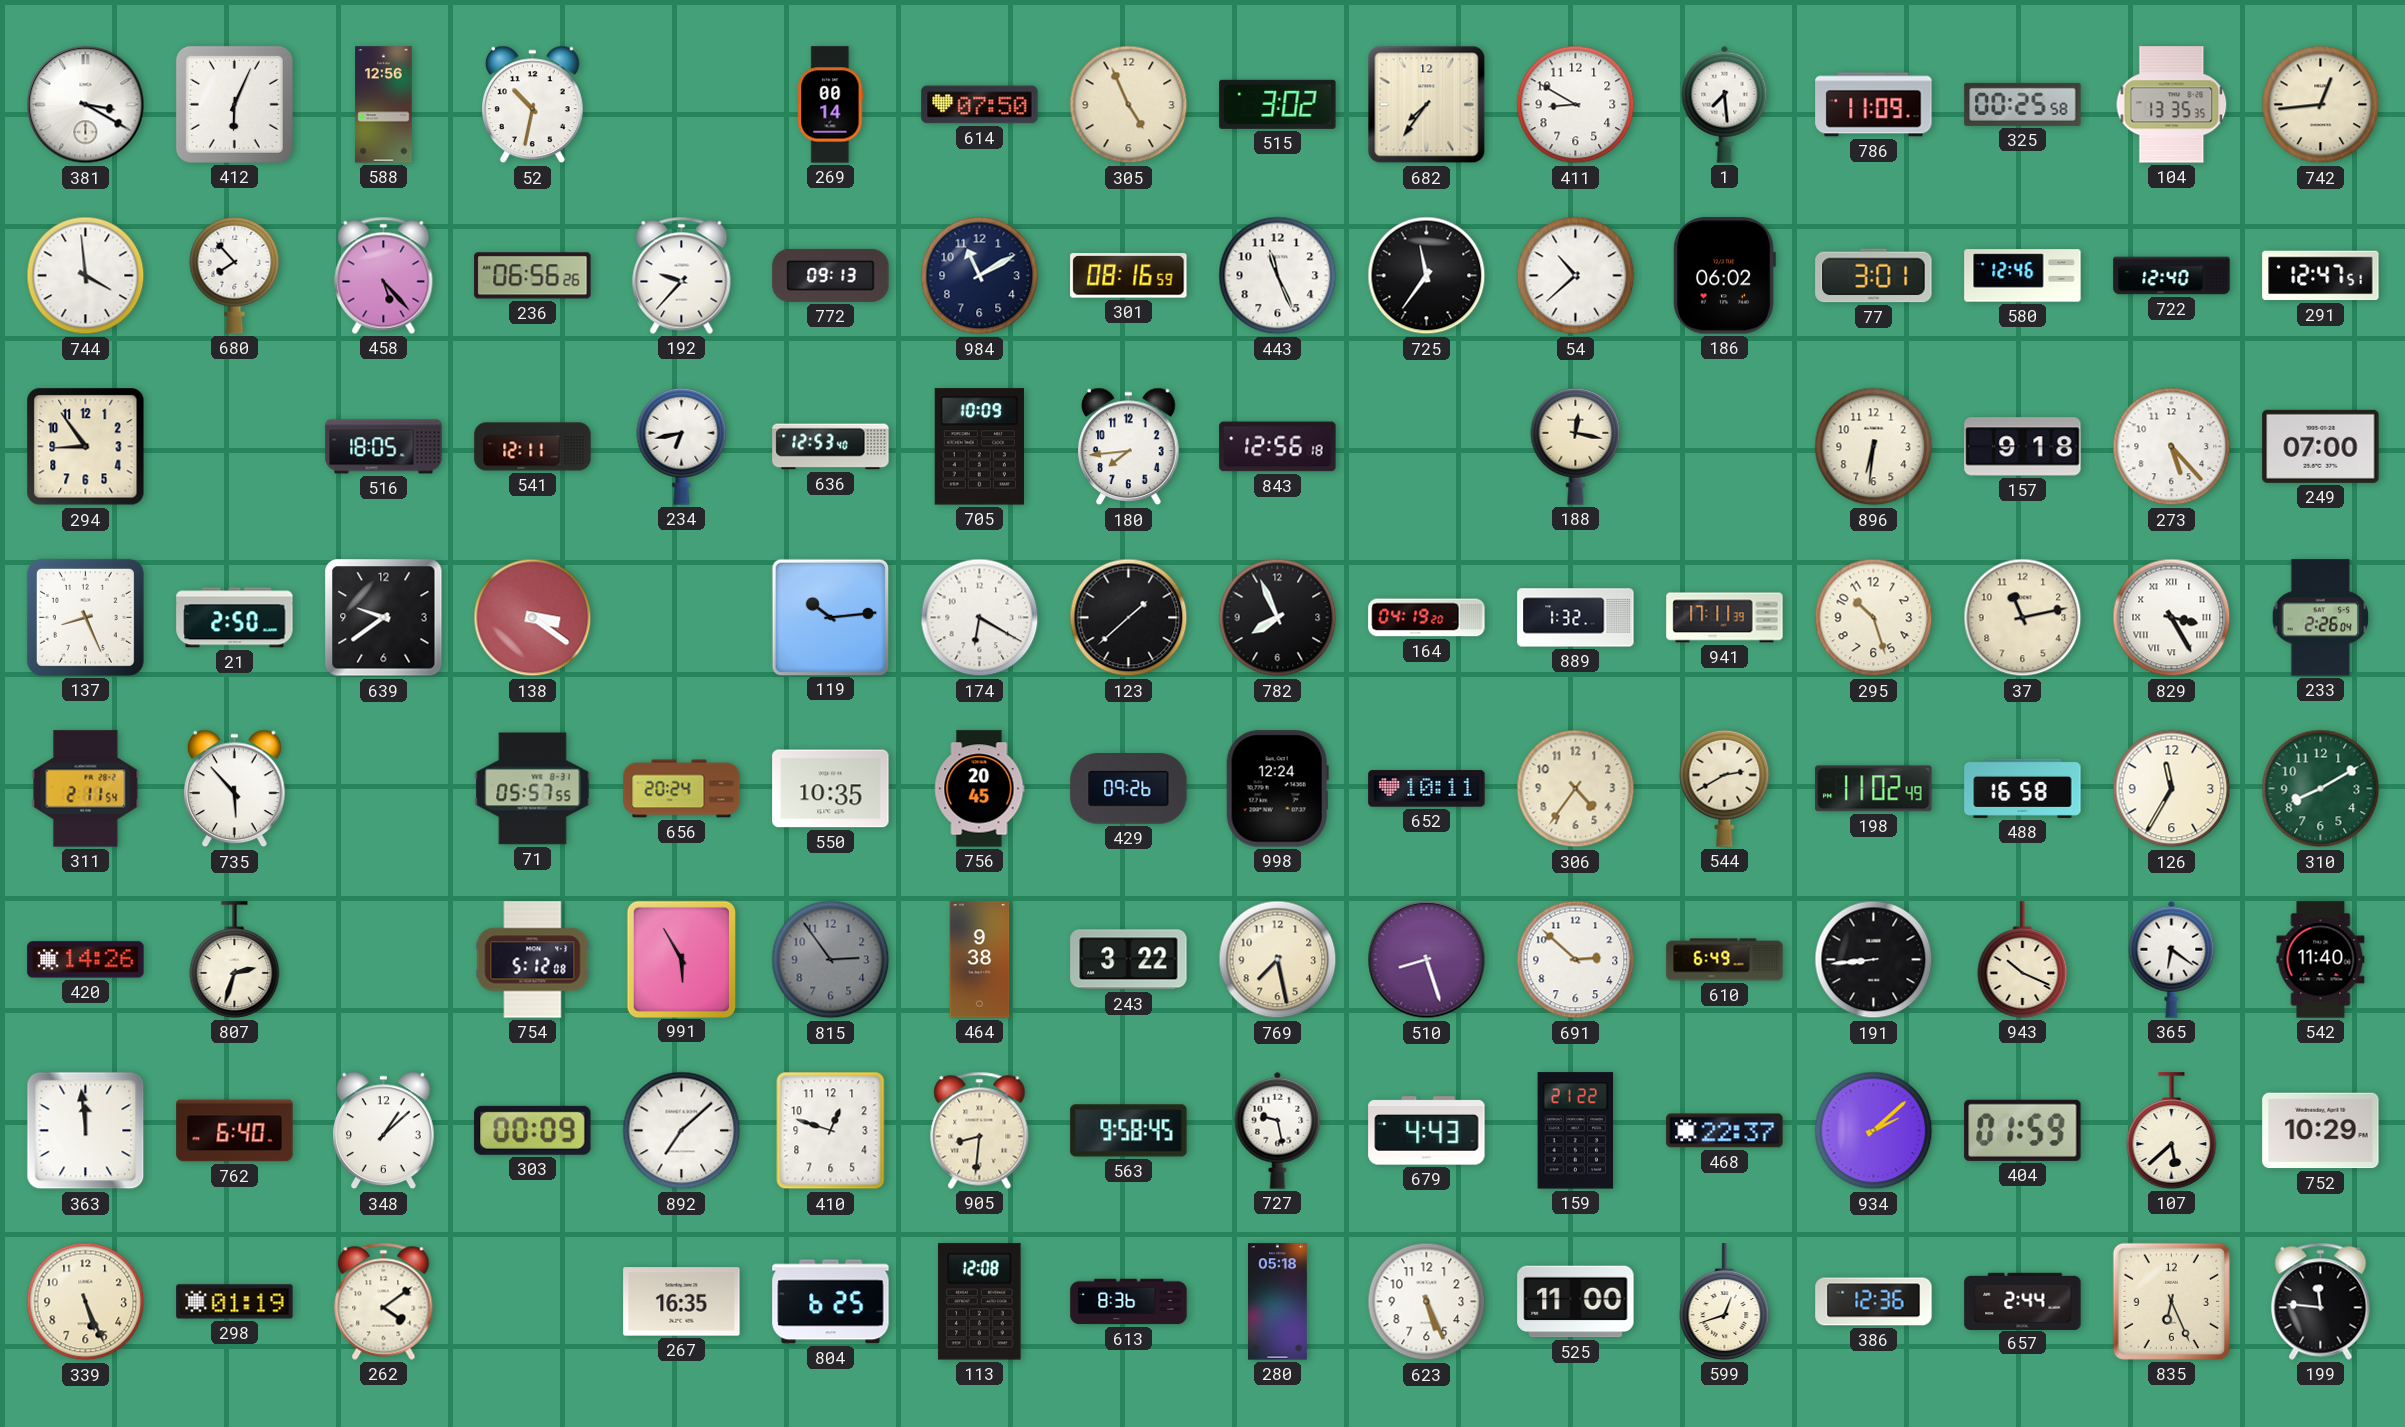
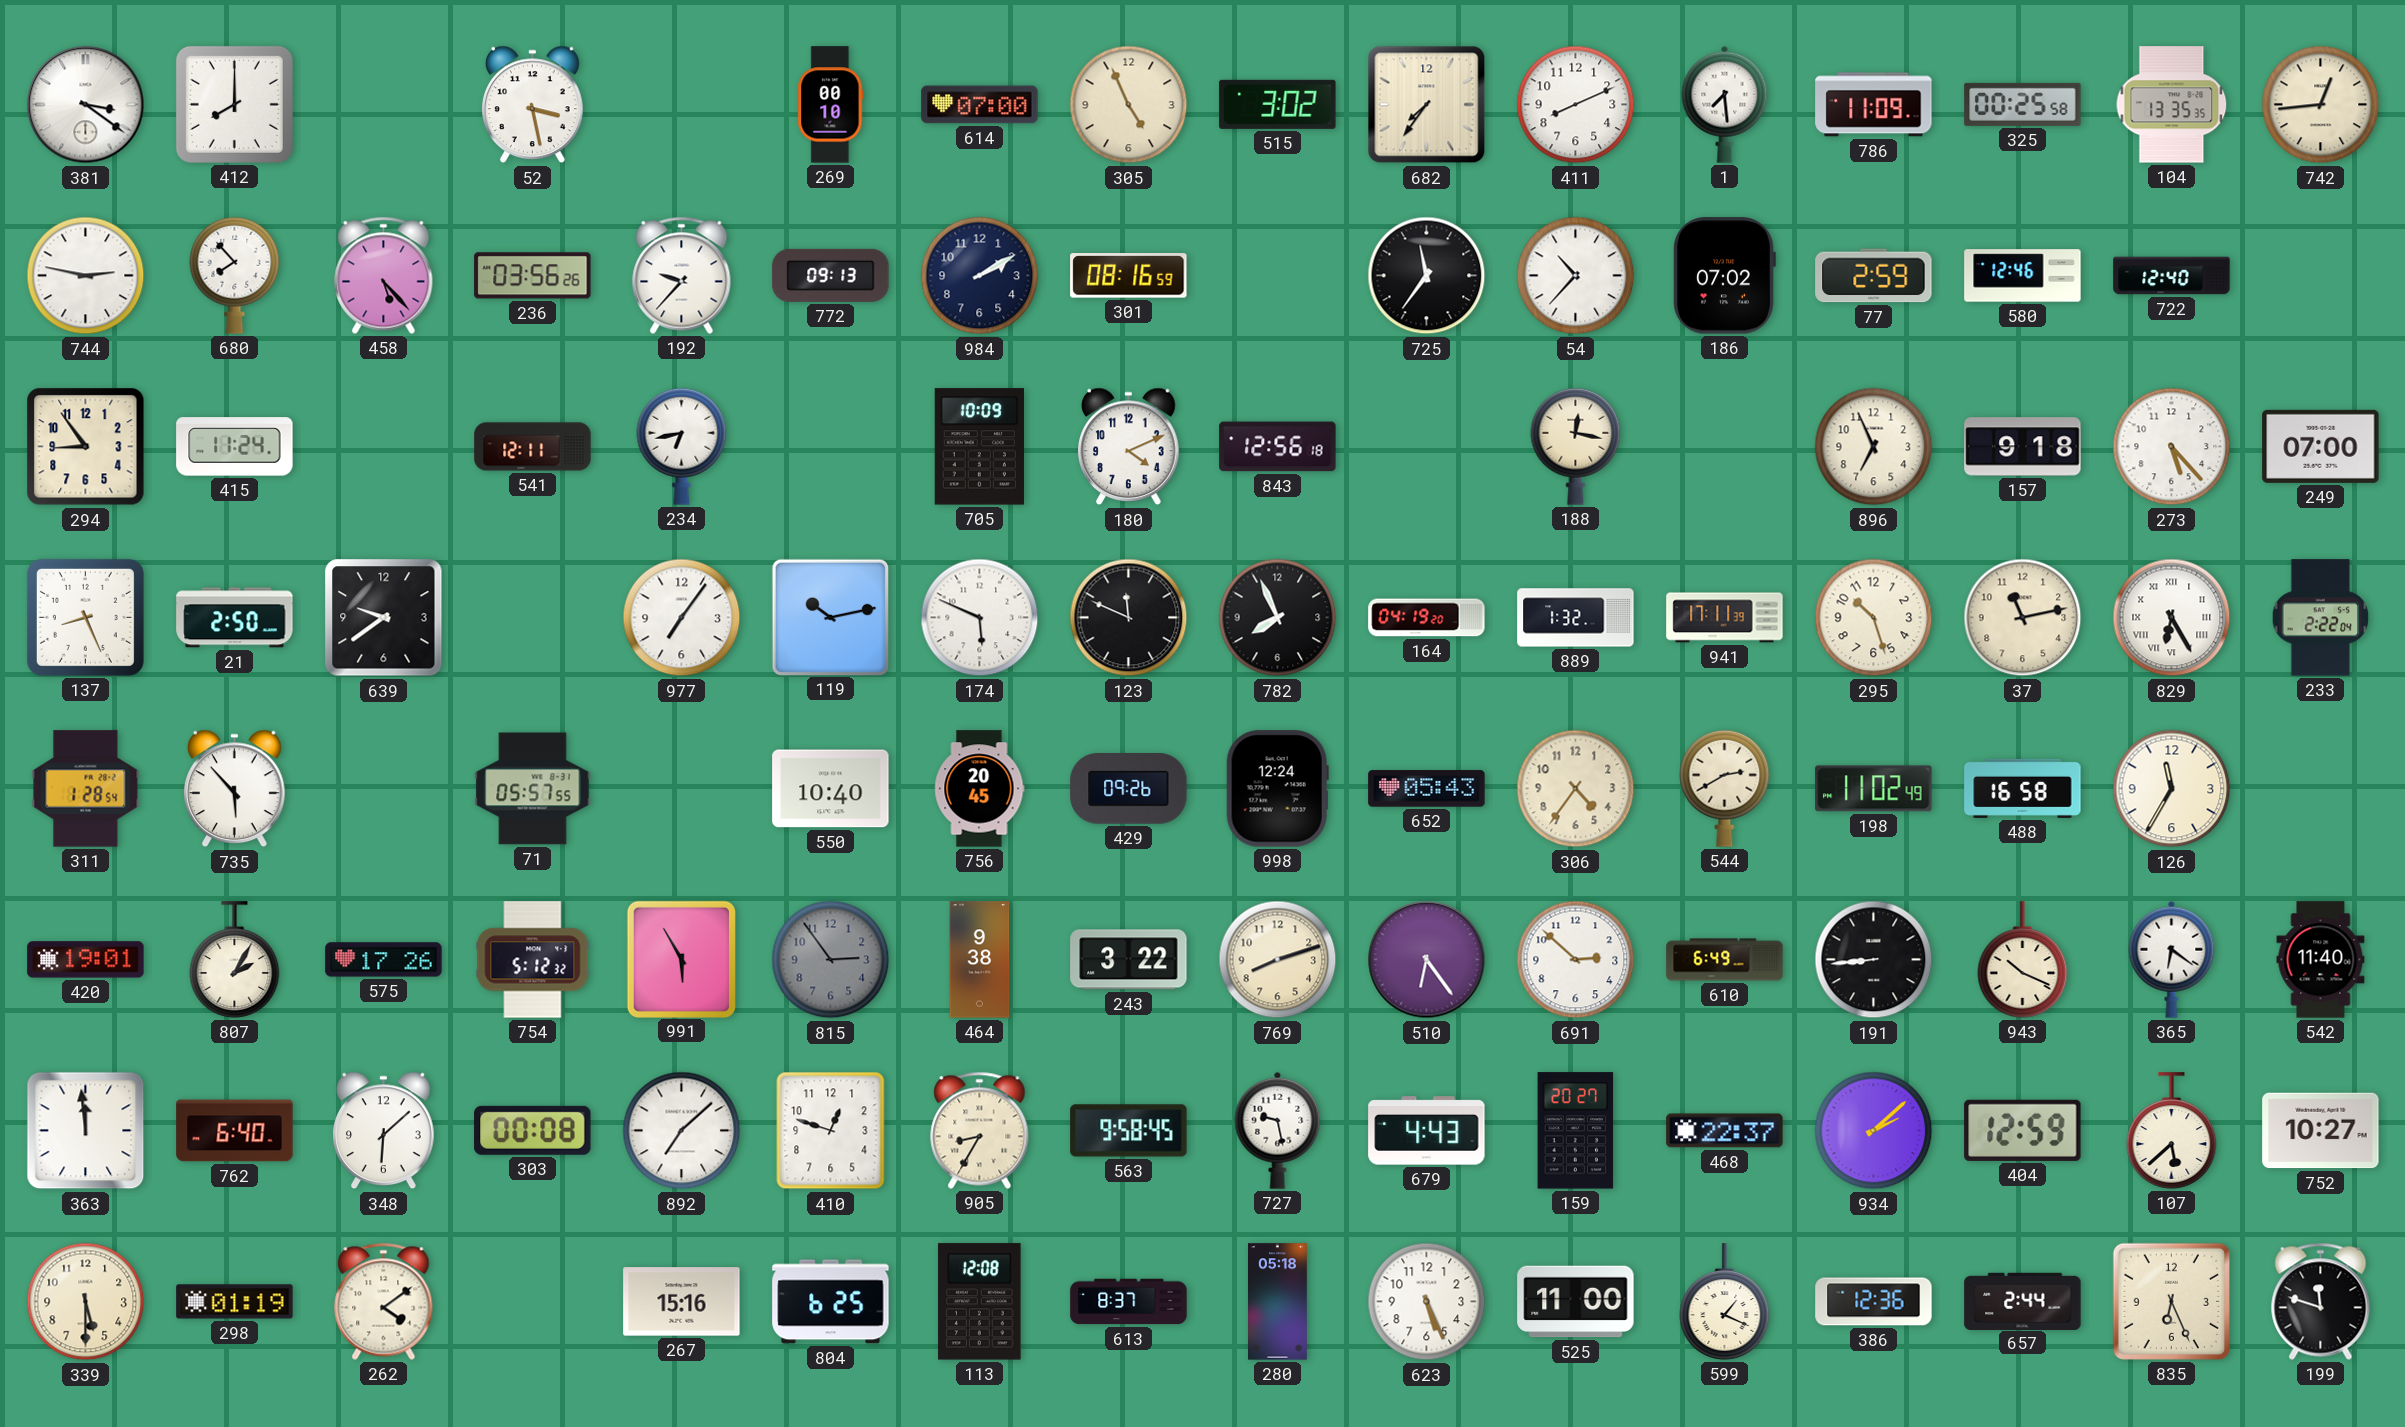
381: 3:20 -> 3:21
412: 6:04 -> 8:00
588: 12:56 -> none
52: 10:32 -> 3:28
269: 00:14 -> 00:10
614: 07:50 -> 07:00
411: 8:50 -> 8:11
744: 3:59 -> 2:47
236: 06:56 -> 03:56
984: 11:10 -> 2:10
443: 11:26 -> none
54: 10:38 -> 10:37
186: 06:02 -> 07:02
77: 3:01 -> 2:59
291: 12:47 -> none
415: none -> 11:24
516: 18:05 -> none
636: 12:53 -> none
180: 7:44 -> 4:11
896: 6:31 -> 6:56
138: 3:21 -> none
977: none -> 7:06
119: 10:14 -> 10:13
174: 6:20 -> 5:49
123: 1:38 -> 11:49
829: 3:25 -> 6:25
233: 2:26 -> 2:22
311: 2:11 -> 1:28
656: 20:24 -> none
550: 10:35 -> 10:40
652: 10:11 -> 05:43
310: 8:10 -> none
420: 14:26 -> 19:01
807: 2:33 -> 2:05
575: none -> 17:26
754: 5:12:08 -> 5:12:32
769: 7:28 -> 8:12
510: 8:27 -> 6:24
348: 1:08 -> 6:08
303: 00:09 -> 00:08
905: 8:31 -> 8:35
159: 21:22 -> 20:27
404: 01:59 -> 12:59
752: 10:29 -> 10:27
339: 5:26 -> 5:30
267: 16:35 -> 15:16
613: 8:36 -> 8:37
599: 12:42 -> 1:19
199: 11:46 -> 11:48
